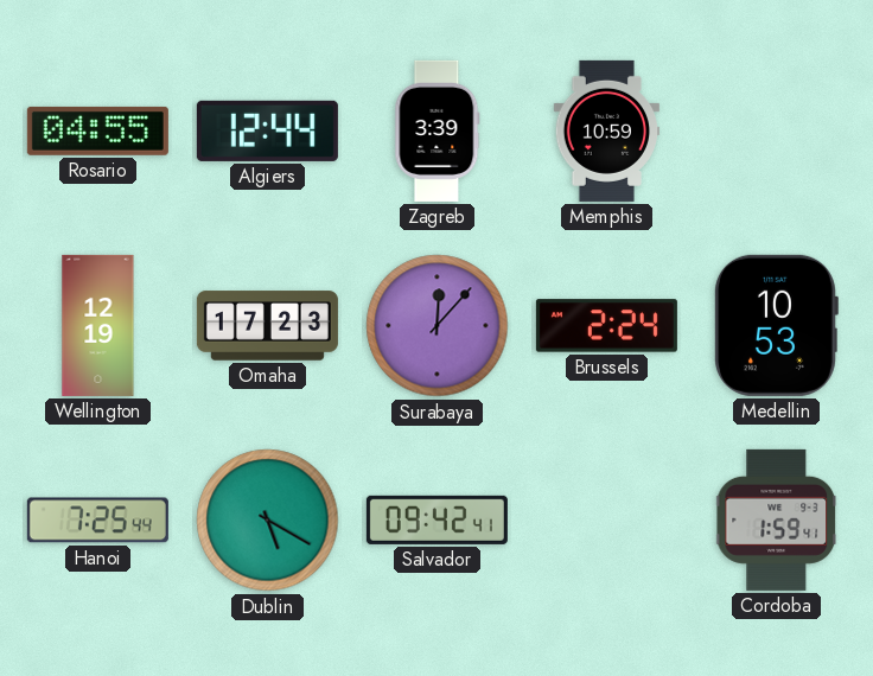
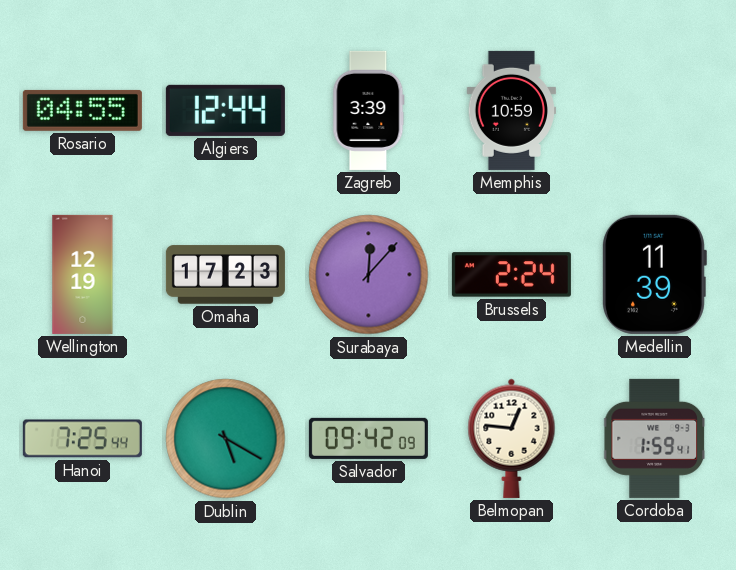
Medellin: 10:53 -> 11:39
Salvador: 09:42:41 -> 09:42:09
Belmopan: none -> 12:46
